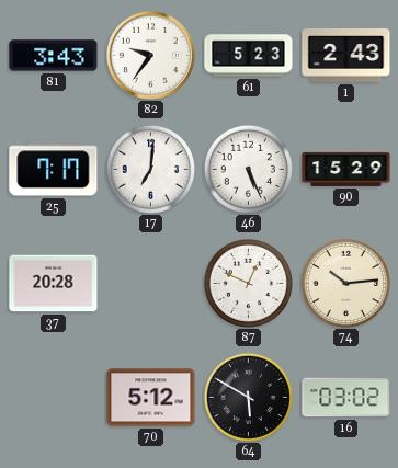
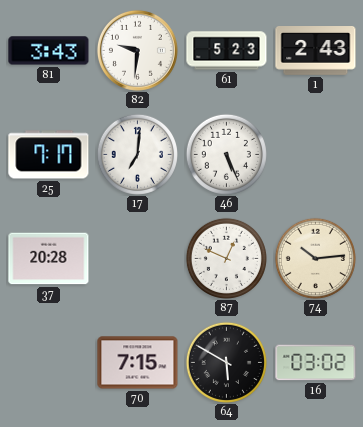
82: 9:36 -> 9:31
90: 15:29 -> none
70: 5:12 -> 7:15
